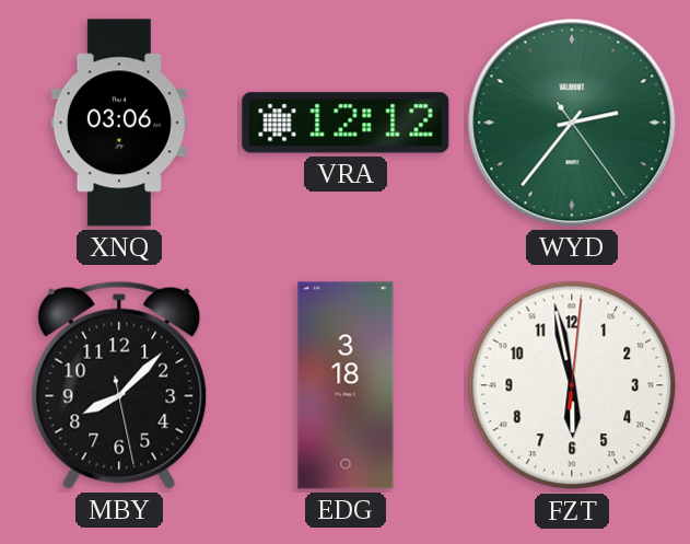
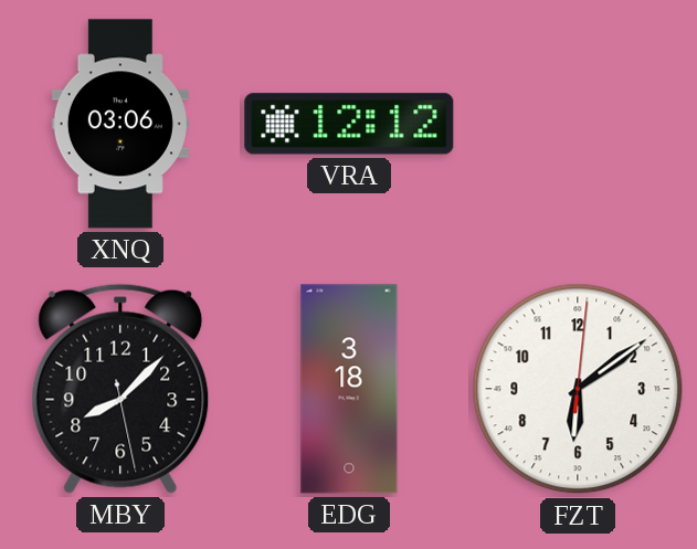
WYD: 2:36 -> none
FZT: 5:58 -> 6:09
